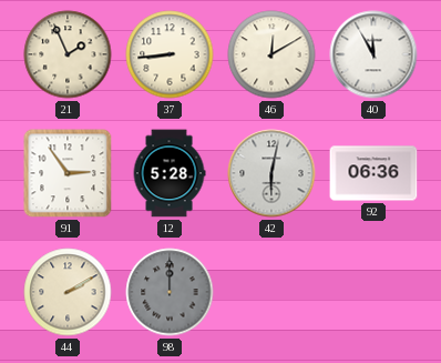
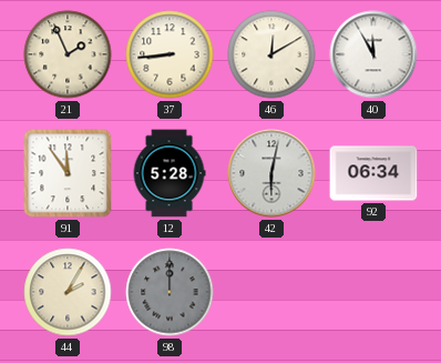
91: 2:54 -> 11:54
92: 06:36 -> 06:34
44: 2:10 -> 2:05
